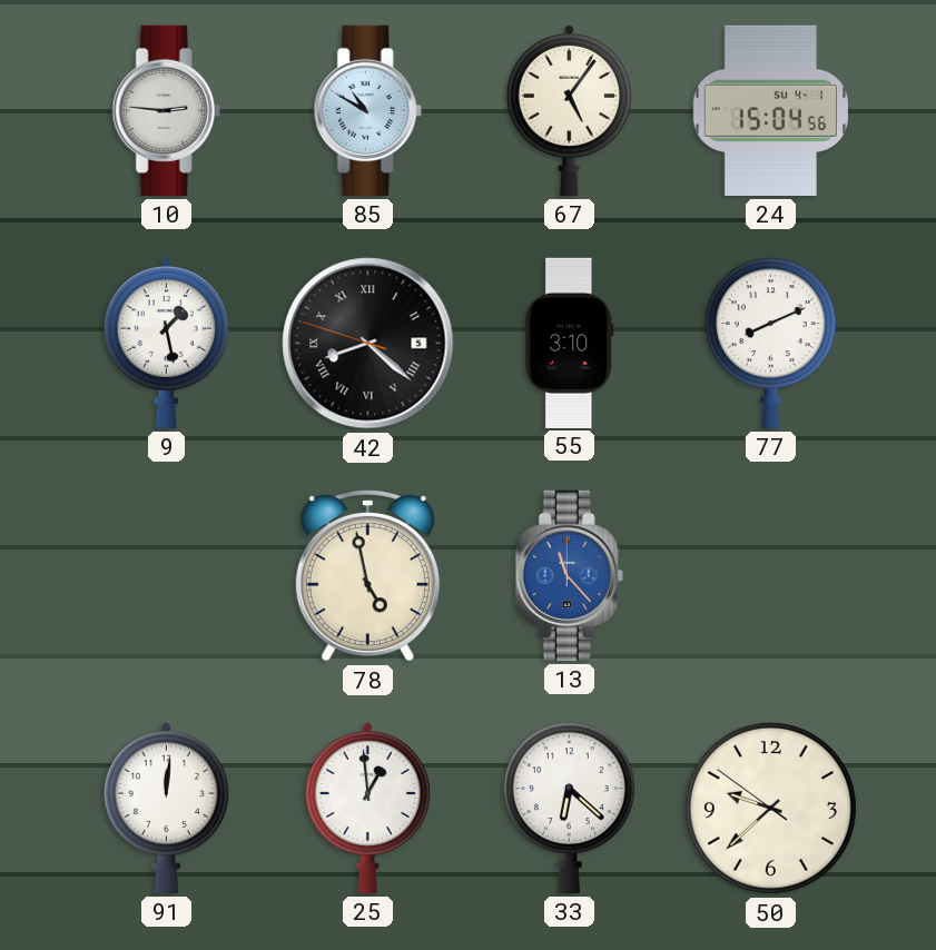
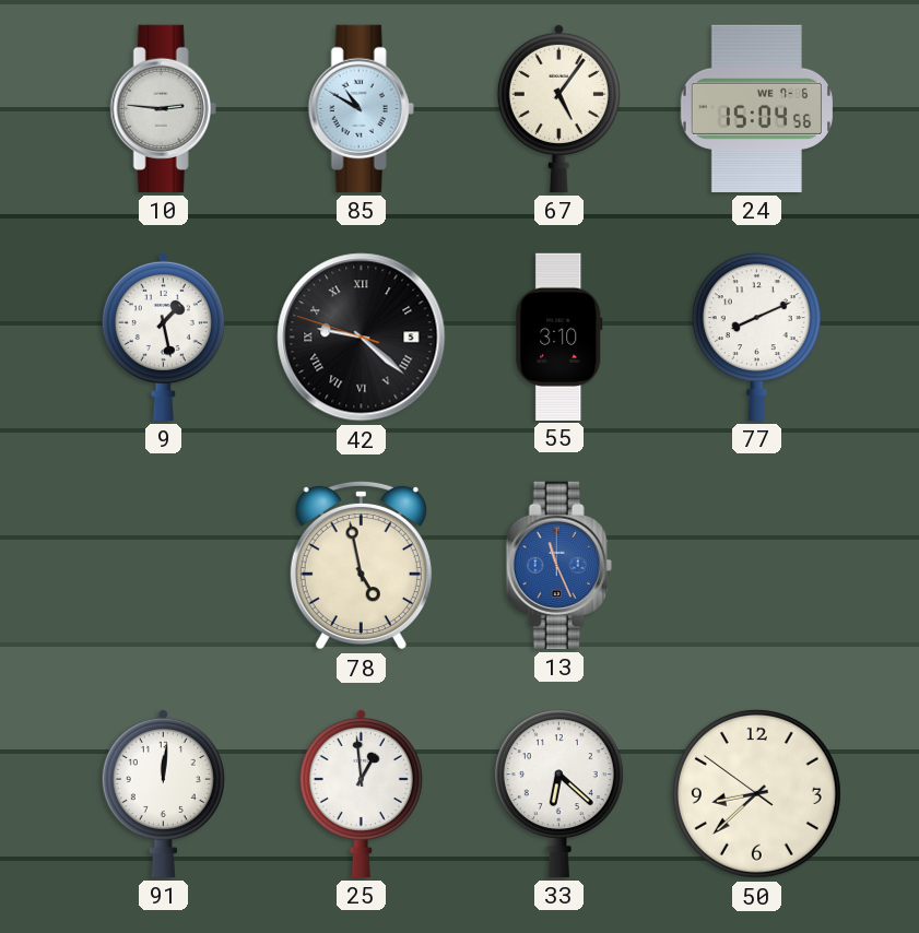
24 date: SU 4-1 -> WE 7-6
42: 8:21 -> 9:21
13: 11:23 -> 11:26
50: 9:37 -> 8:37
